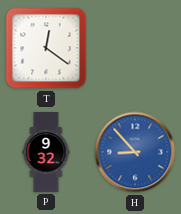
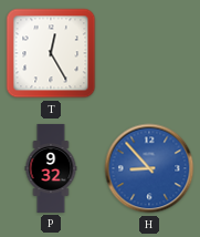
T: 12:21 -> 12:25
